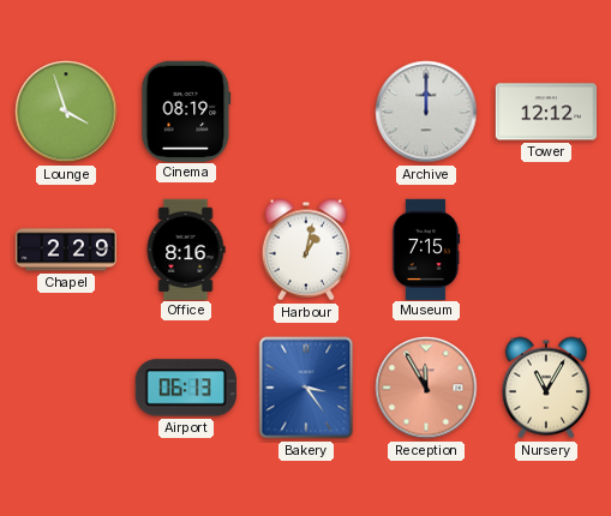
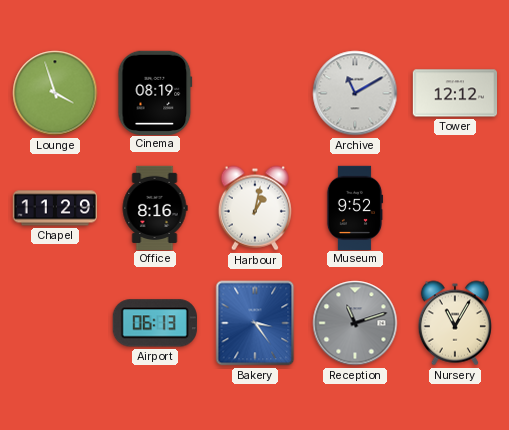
Archive: 12:00 -> 11:10
Chapel: 2:29 -> 11:29
Museum: 7:15 -> 9:52
Reception: 11:55 -> 11:12
Reception dial: salmon -> grey
